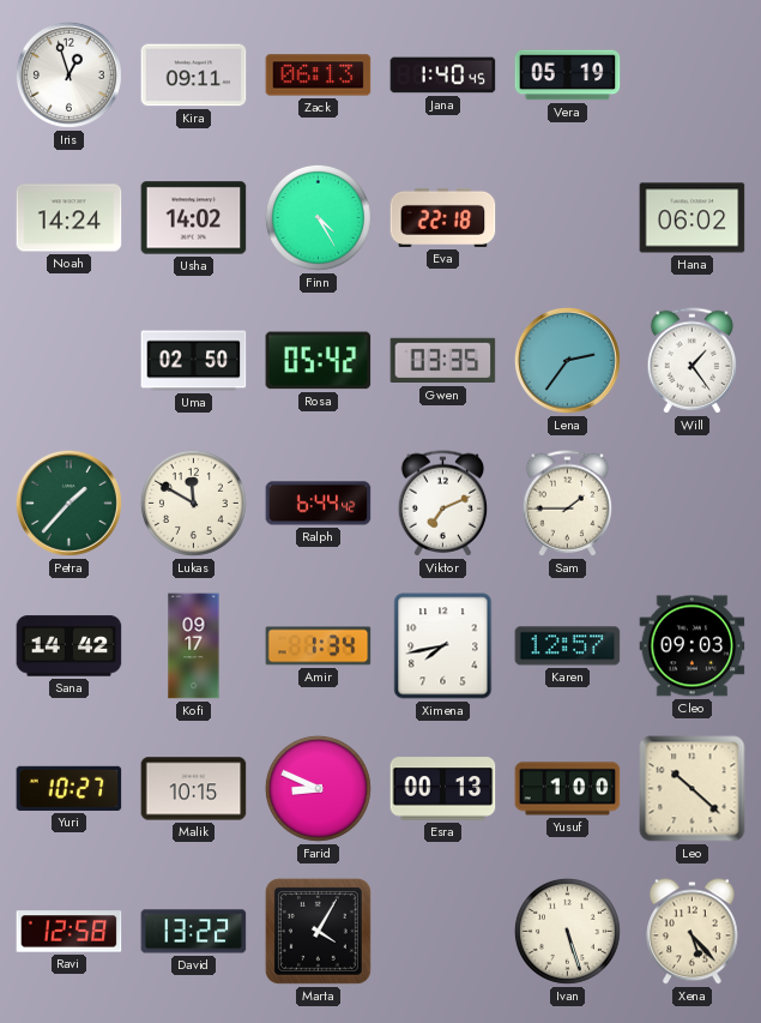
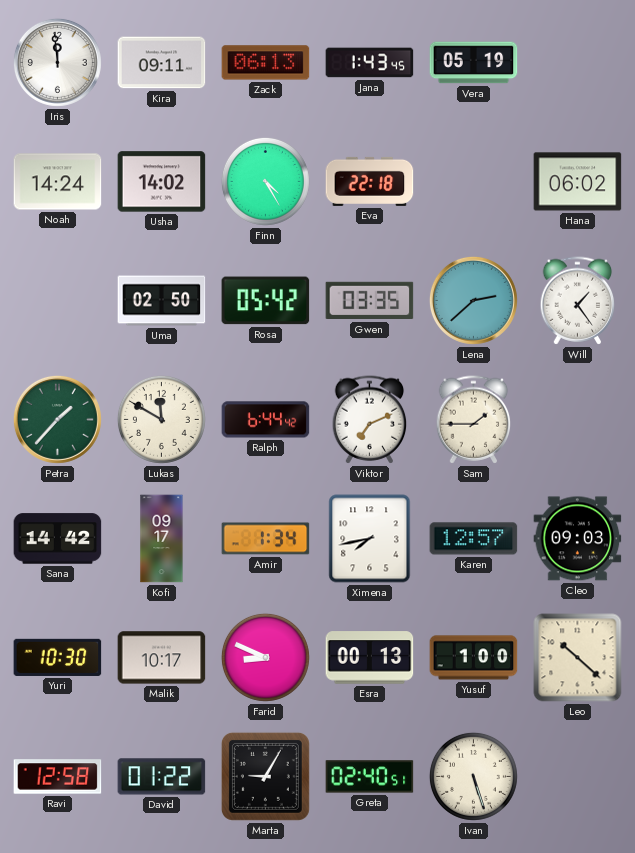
Iris: 12:57 -> 11:59
Jana: 1:40 -> 1:43
Lena: 2:36 -> 2:38
Yuri: 10:27 -> 10:30
Malik: 10:15 -> 10:17
David: 13:22 -> 01:22
Marta: 4:05 -> 9:05
Greta: none -> 02:40
Xena: 5:23 -> none
